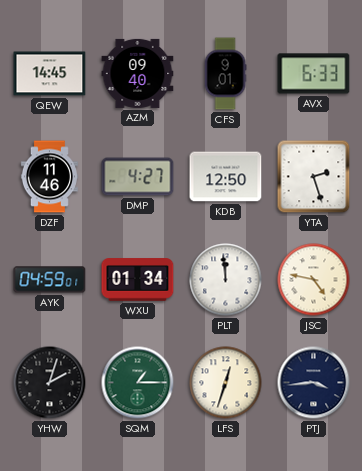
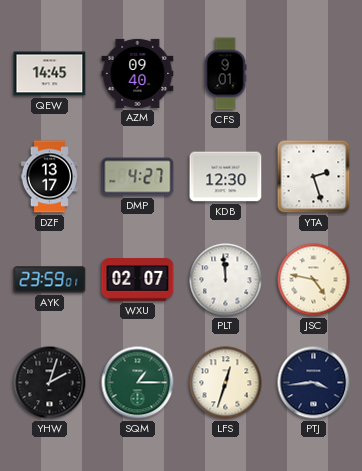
AVX: 6:33 -> none
DZF: 11:46 -> 13:17
KDB: 12:50 -> 12:30
AYK: 04:59 -> 23:59
WXU: 01:34 -> 02:07
